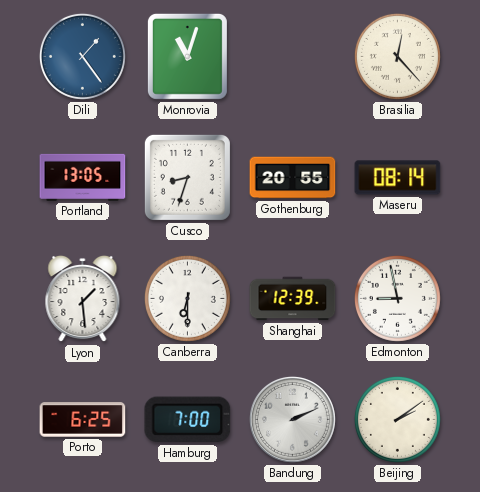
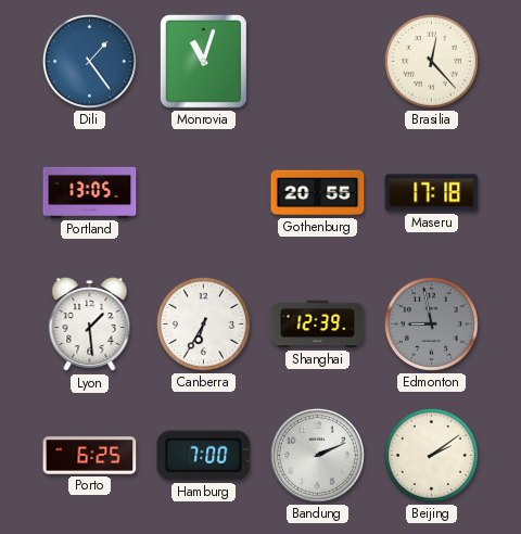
Cusco: 8:33 -> none
Maseru: 08:14 -> 17:18
Canberra: 6:30 -> 6:35
Edmonton dial: white -> grey
